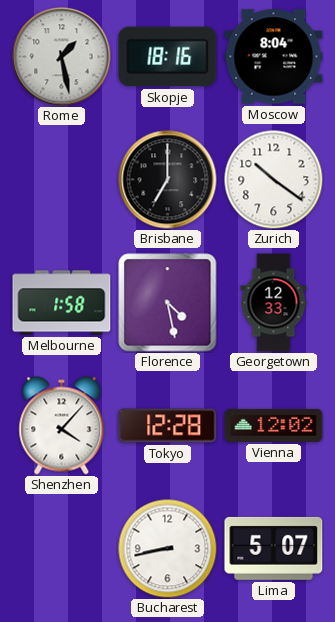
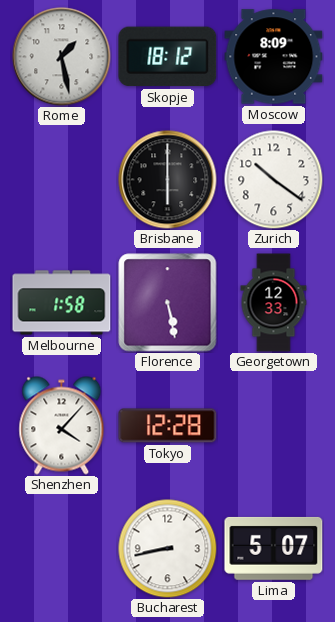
Skopje: 18:16 -> 18:12
Moscow: 8:04 -> 8:09
Brisbane: 7:00 -> 6:00
Florence: 4:28 -> 5:28
Vienna: 12:02 -> none
